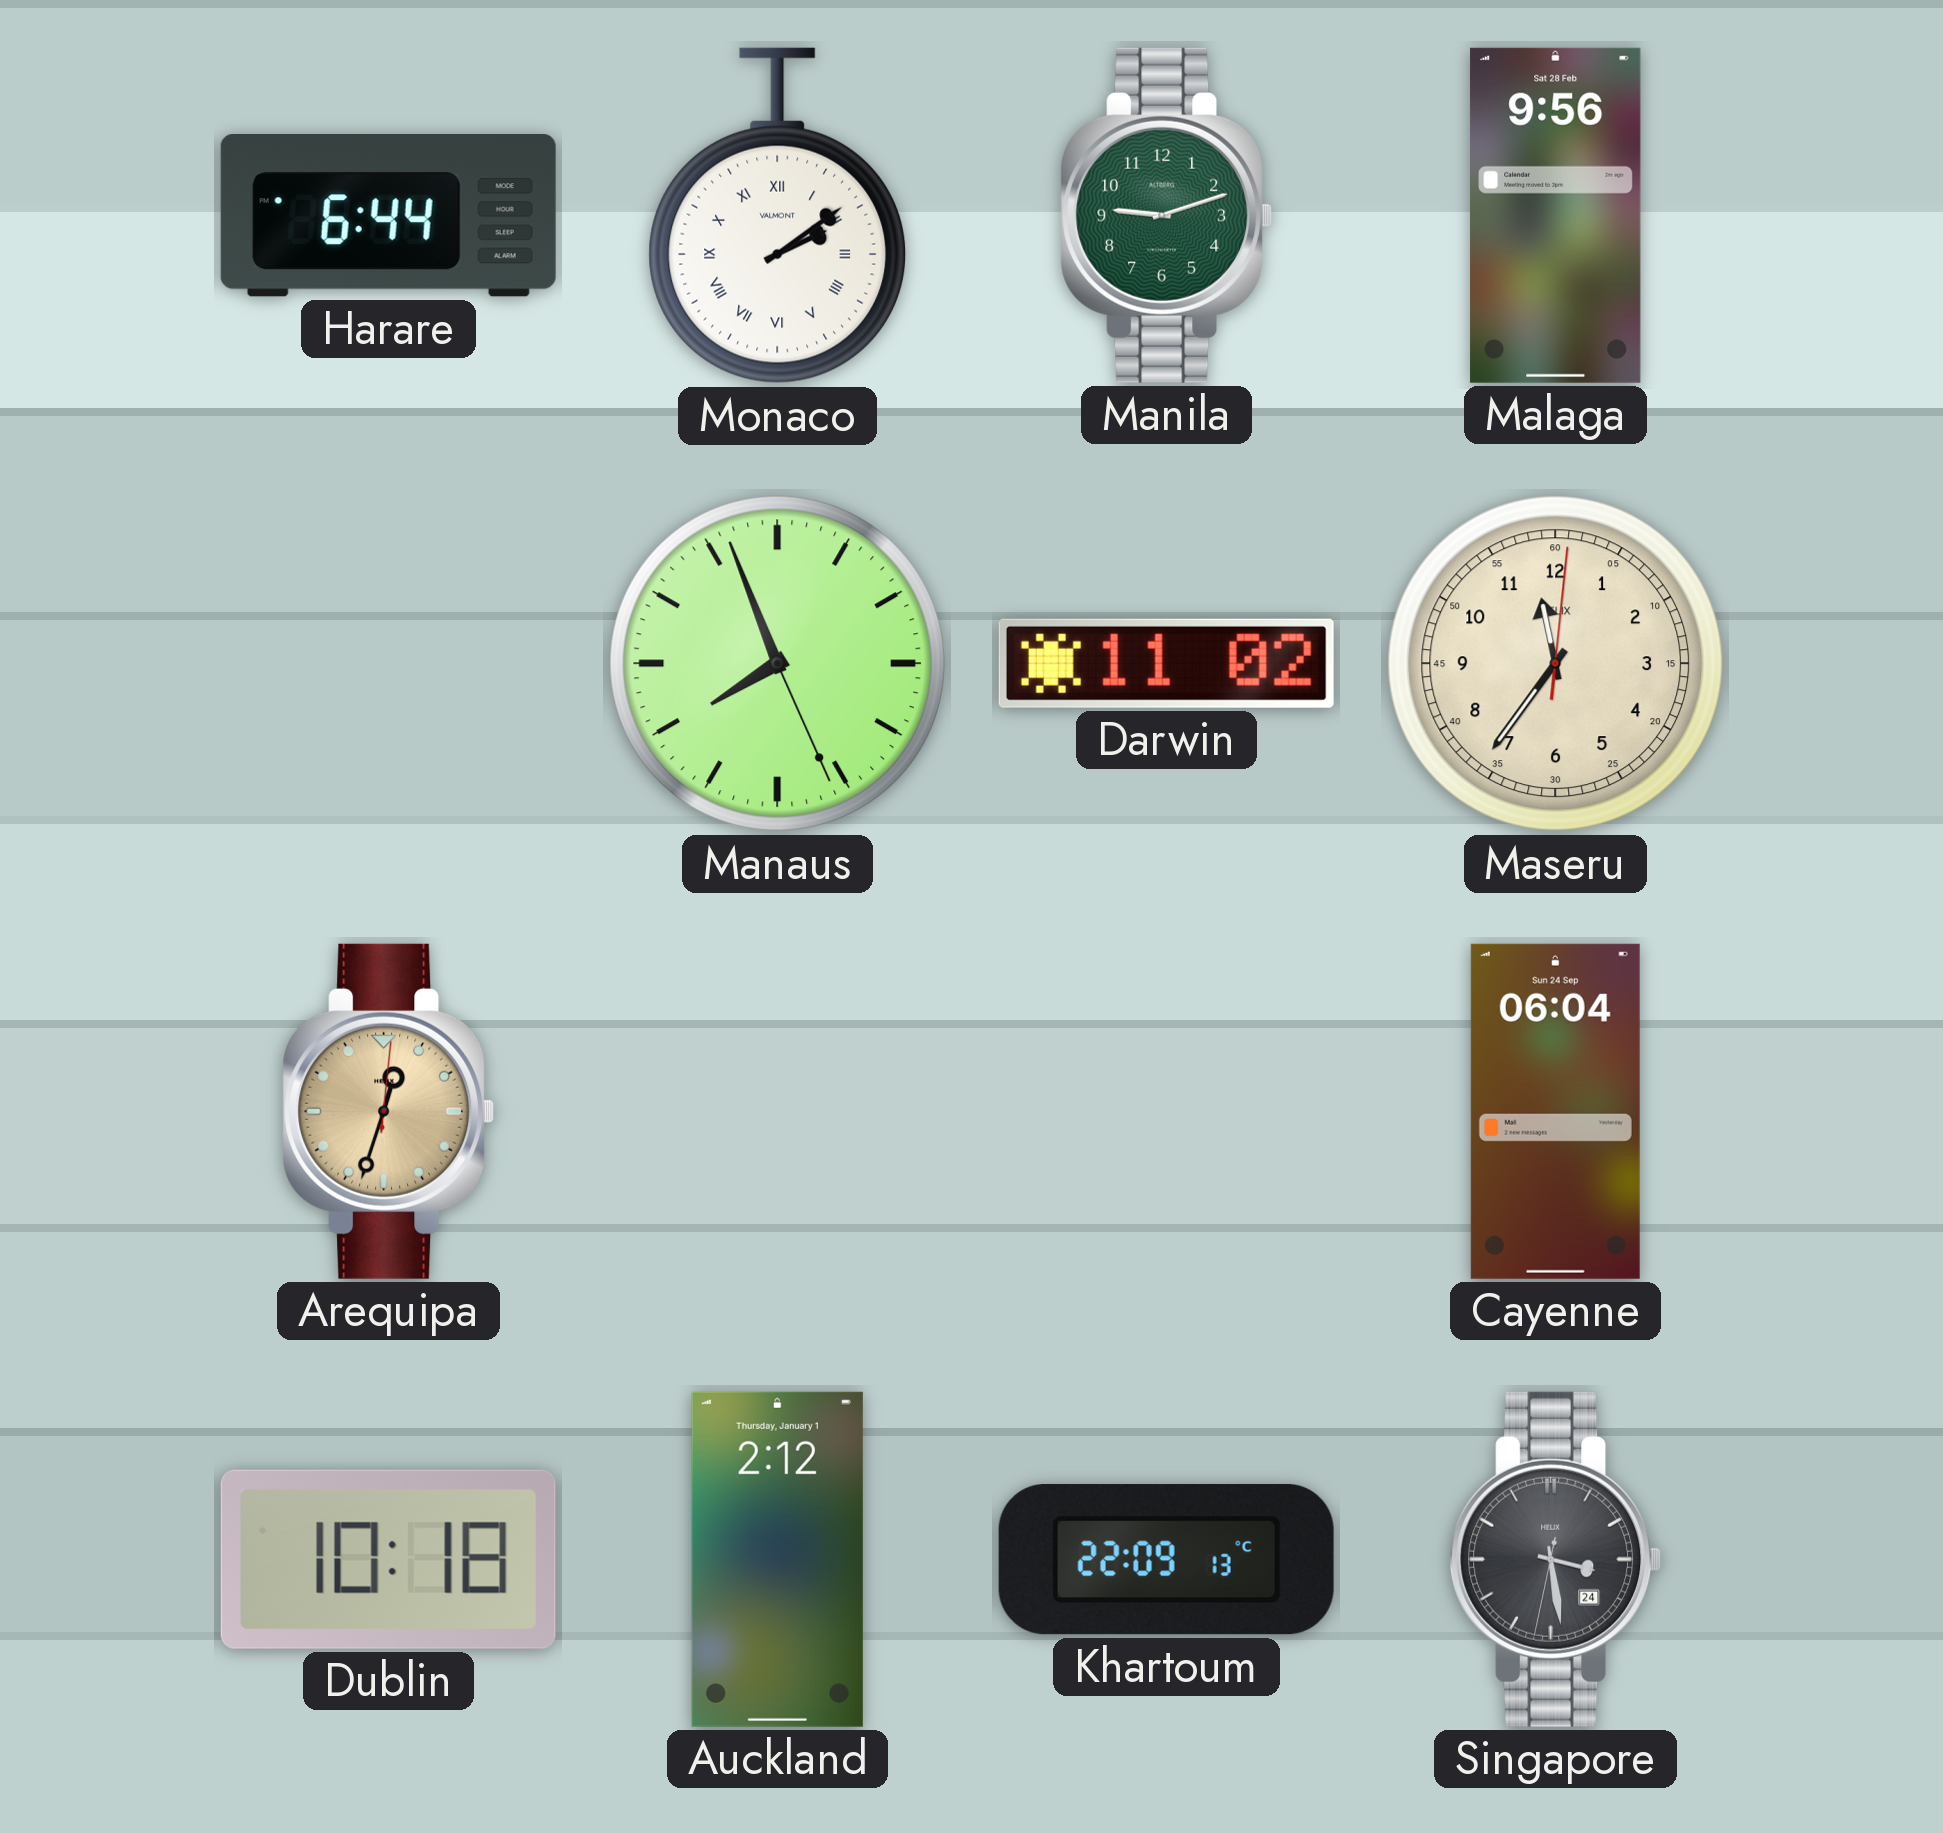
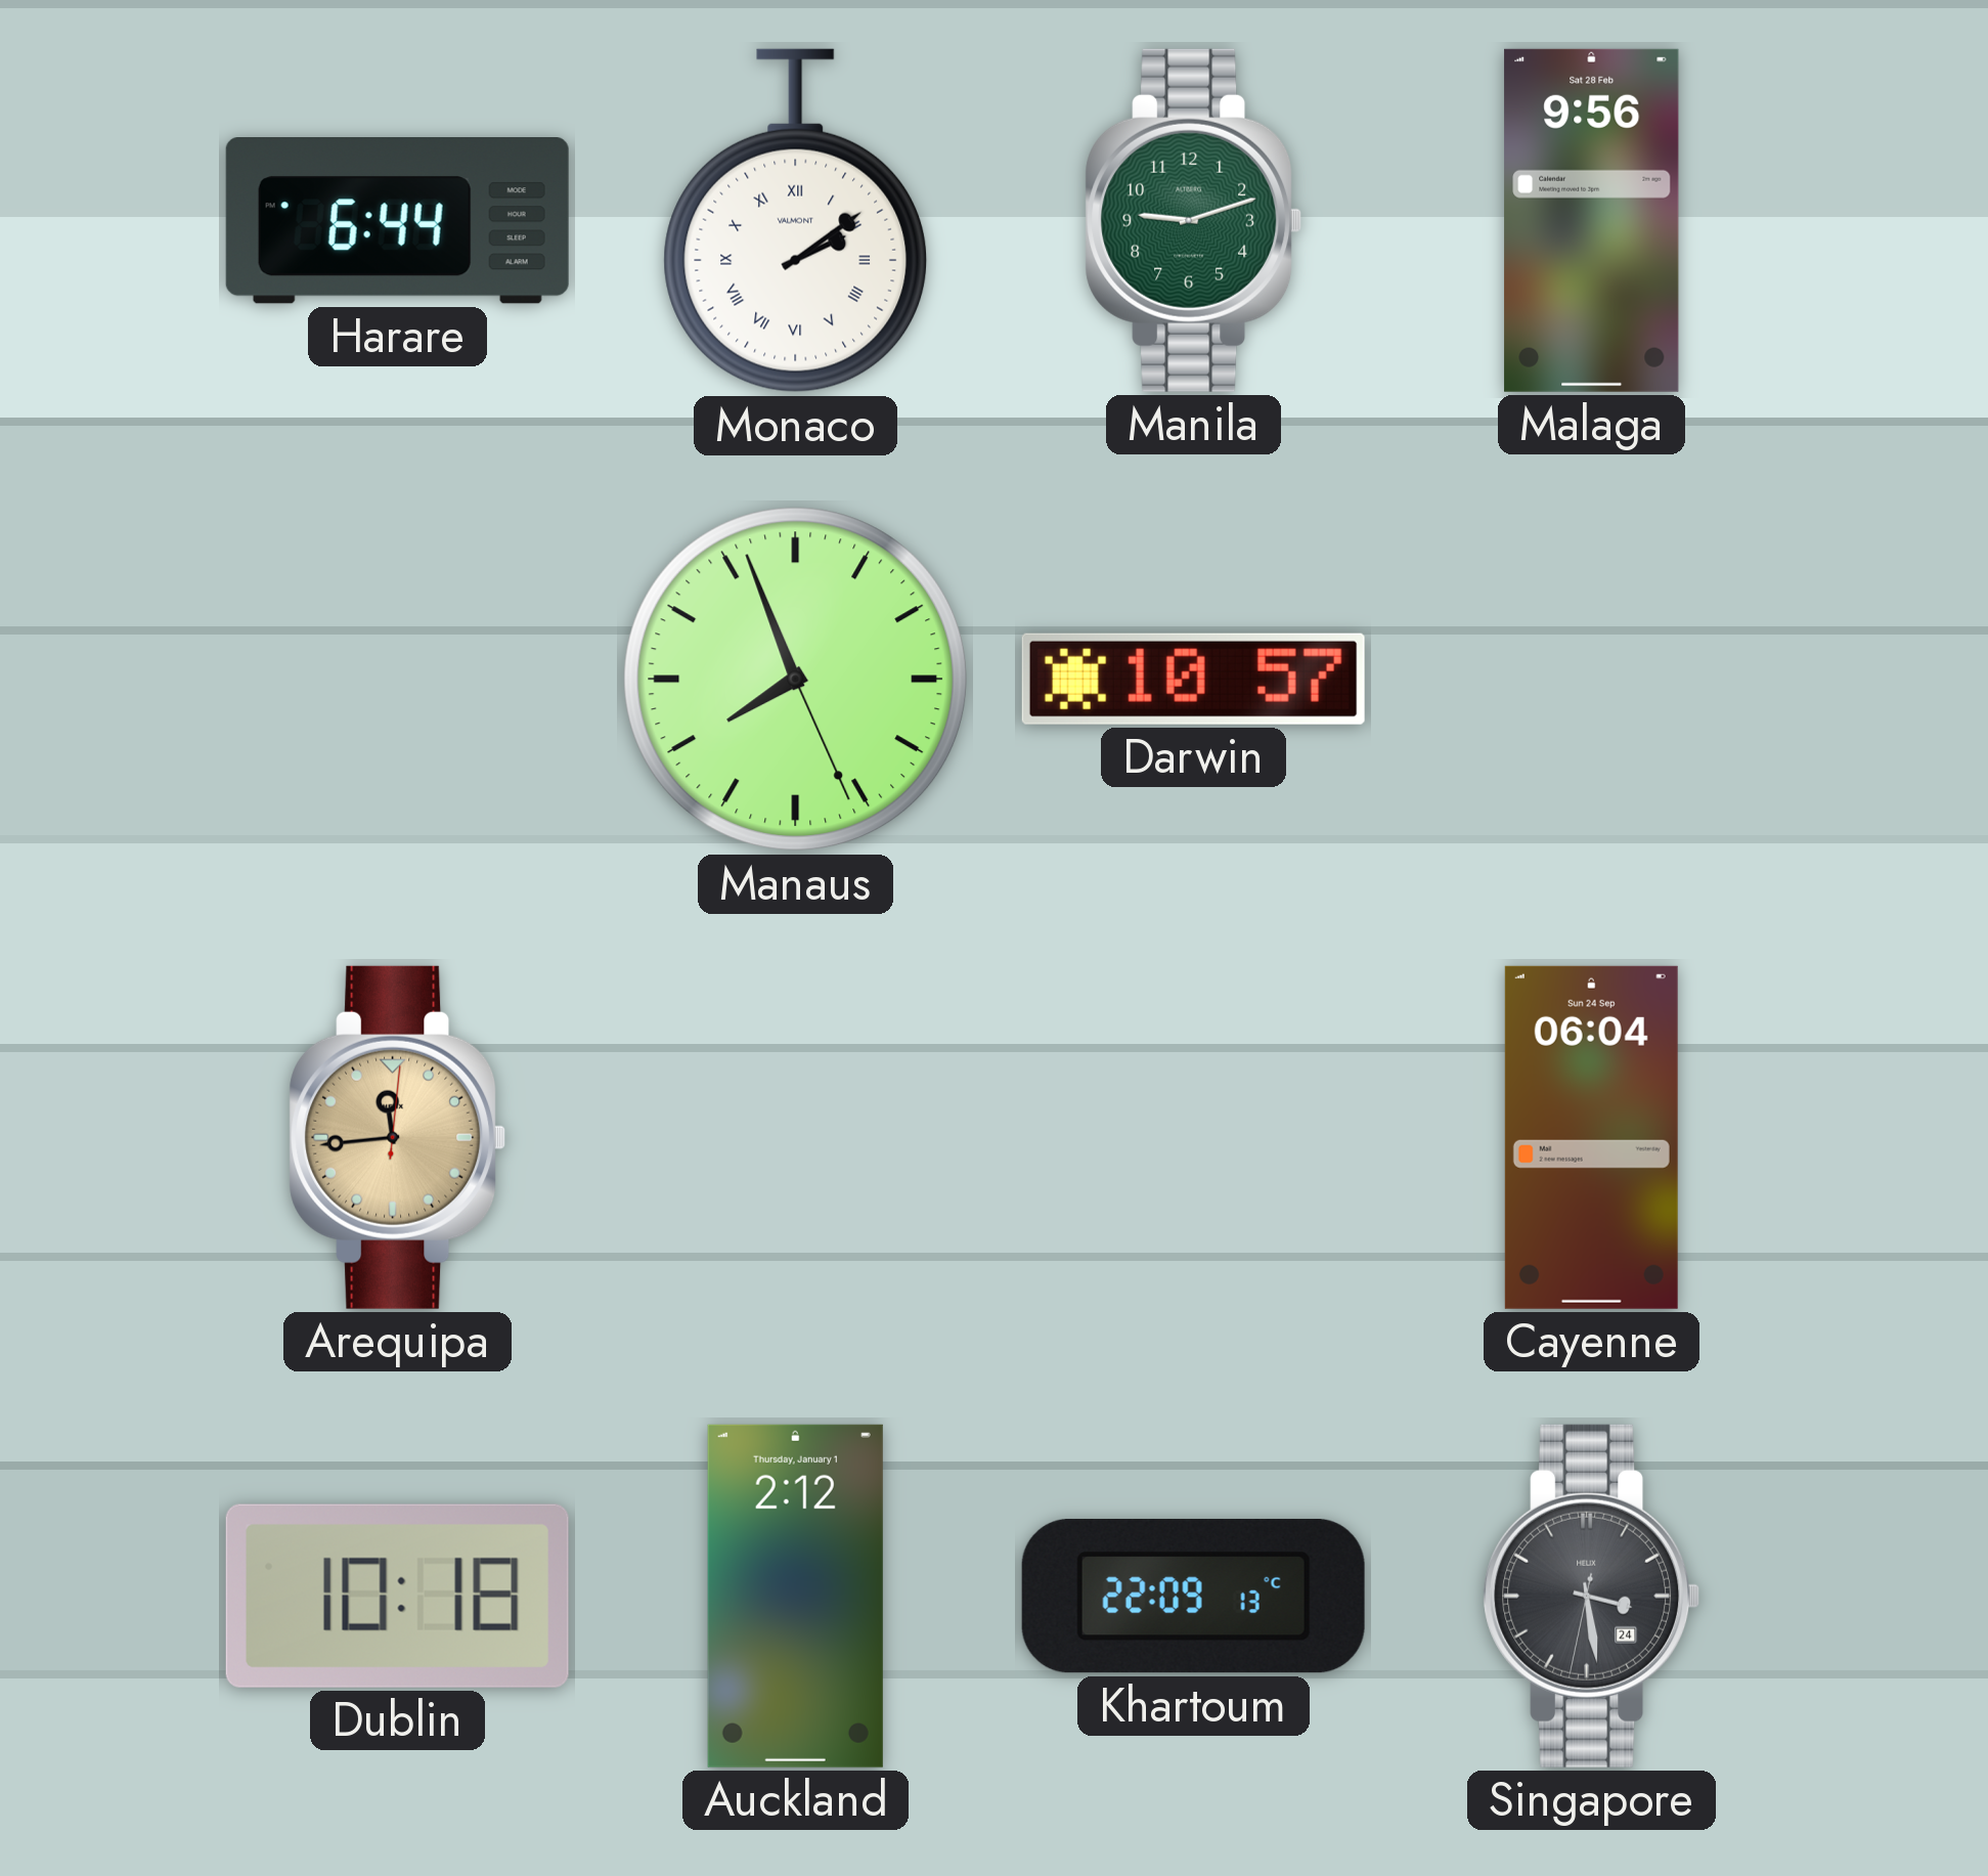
Darwin: 11:02 -> 10:57
Maseru: 11:36 -> none
Arequipa: 12:33 -> 11:44
